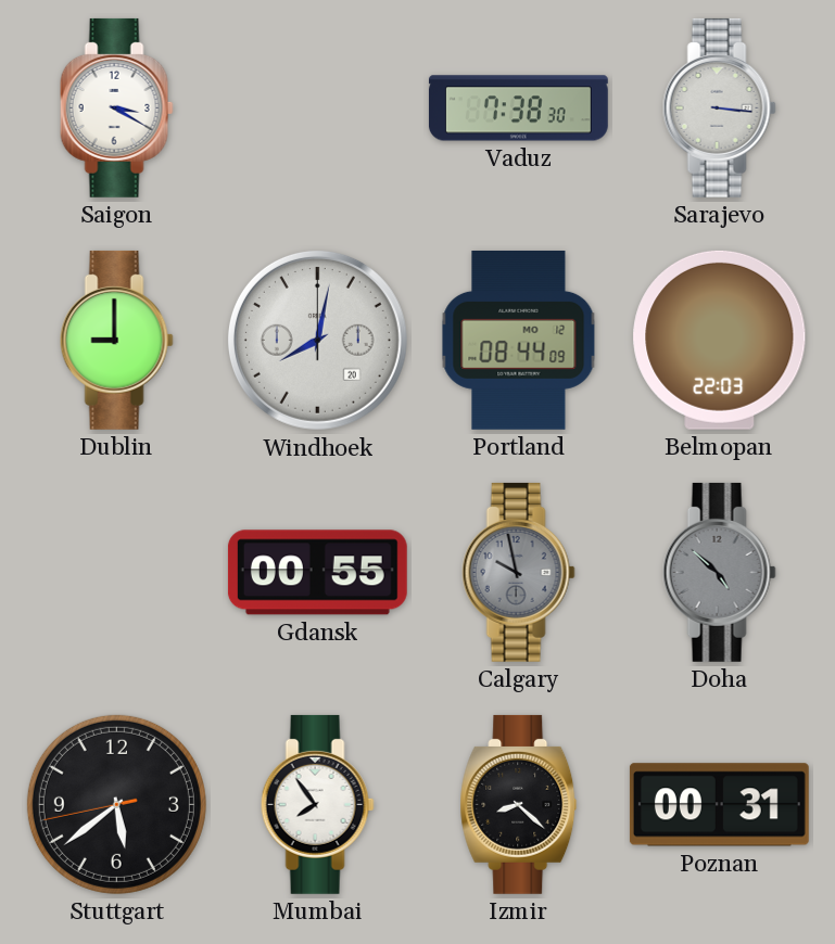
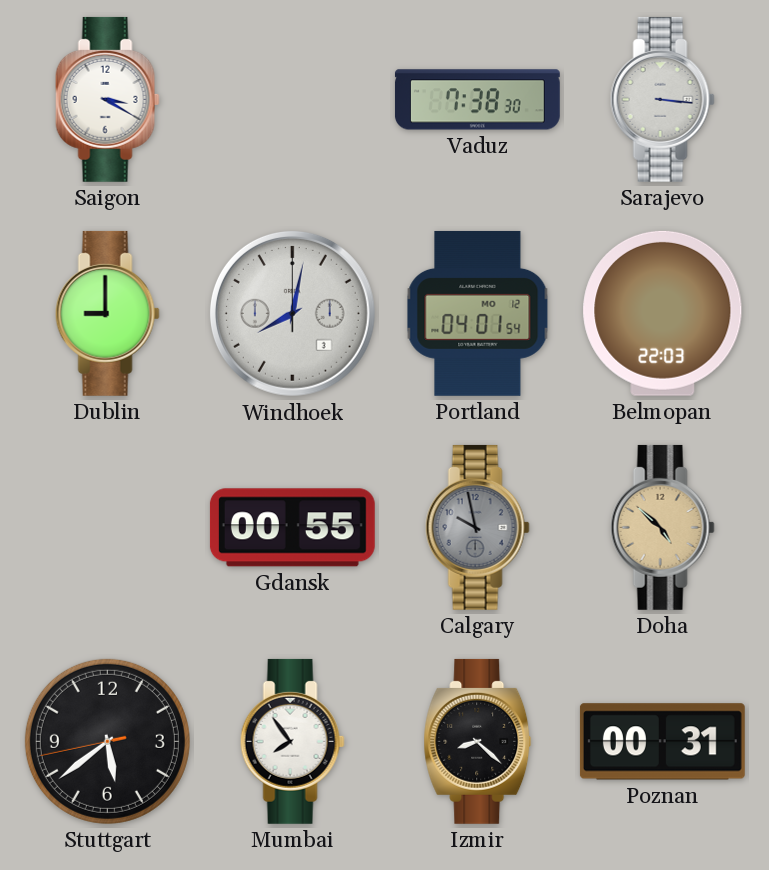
Windhoek date: 20 -> 3
Portland: 08:44 -> 04:01
Doha dial: grey -> champagne
